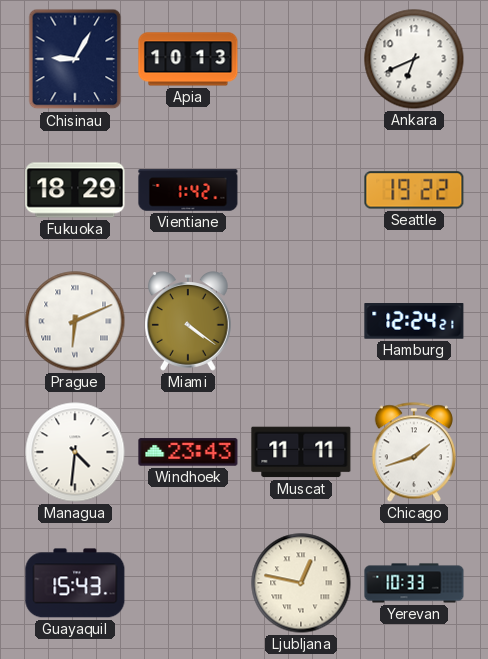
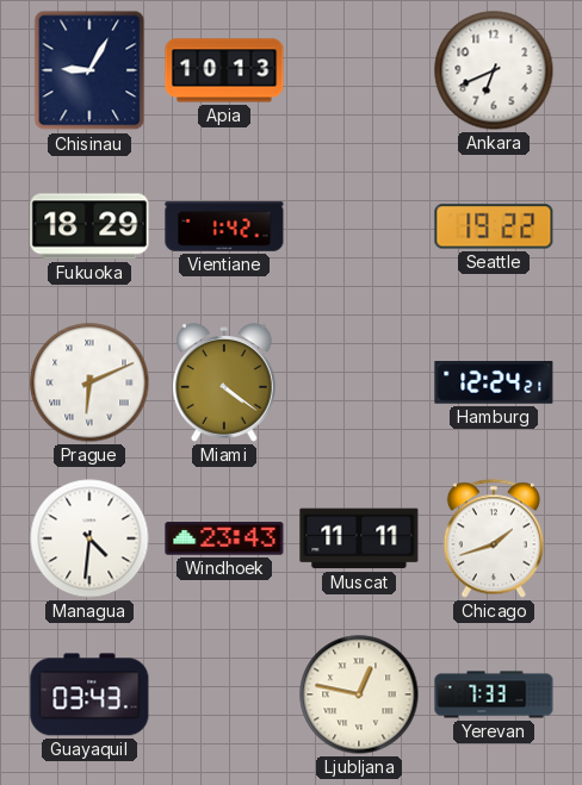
Guayaquil: 15:43 -> 03:43
Yerevan: 10:33 -> 7:33
